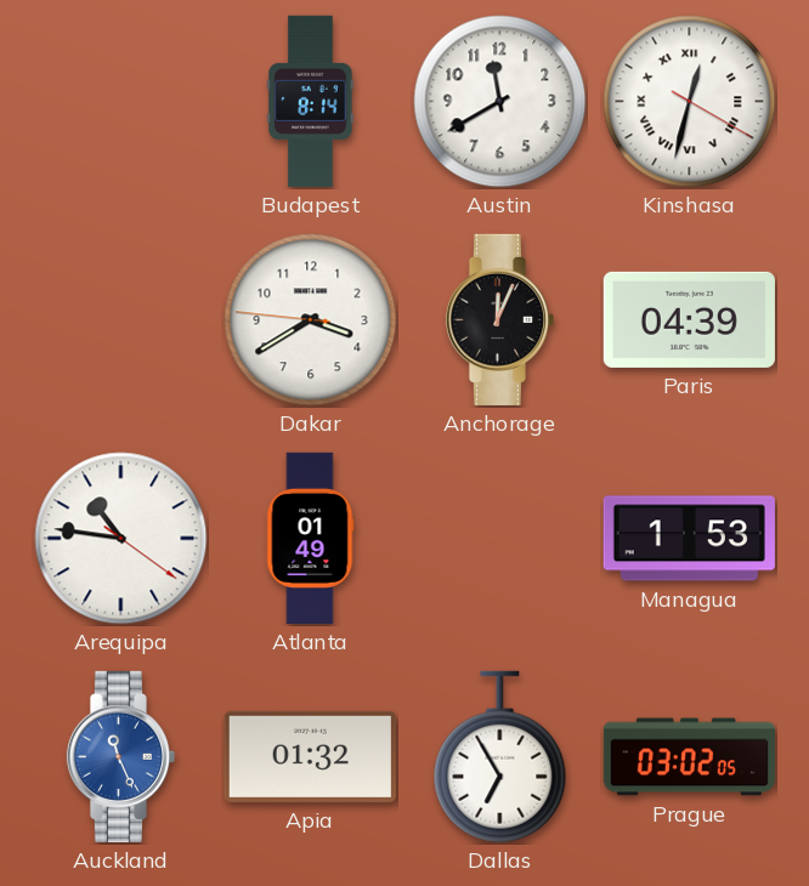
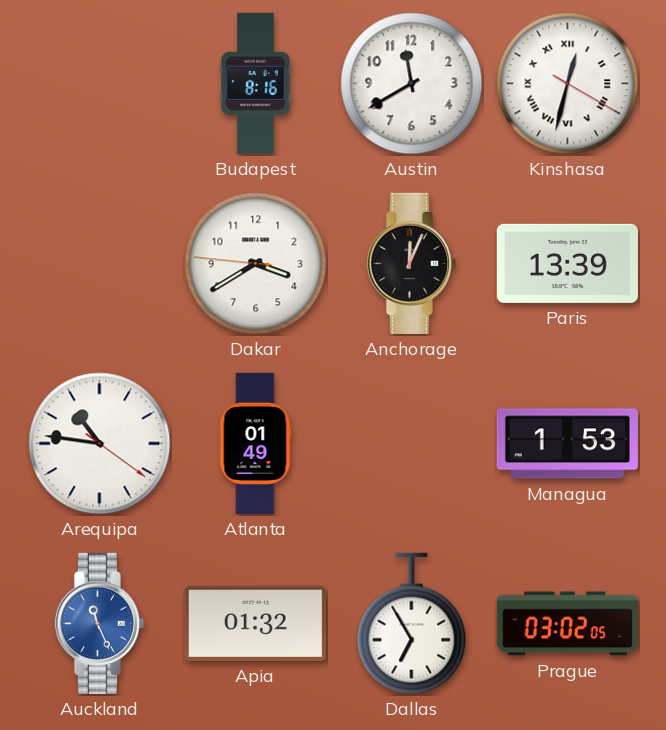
Budapest: 8:14 -> 8:16
Paris: 04:39 -> 13:39
